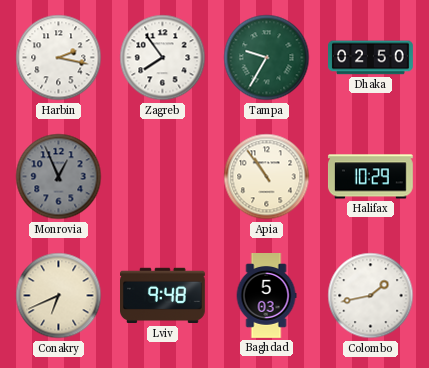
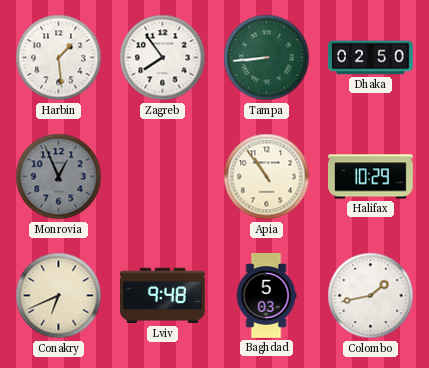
Harbin: 2:17 -> 1:29
Tampa: 9:35 -> 8:44
